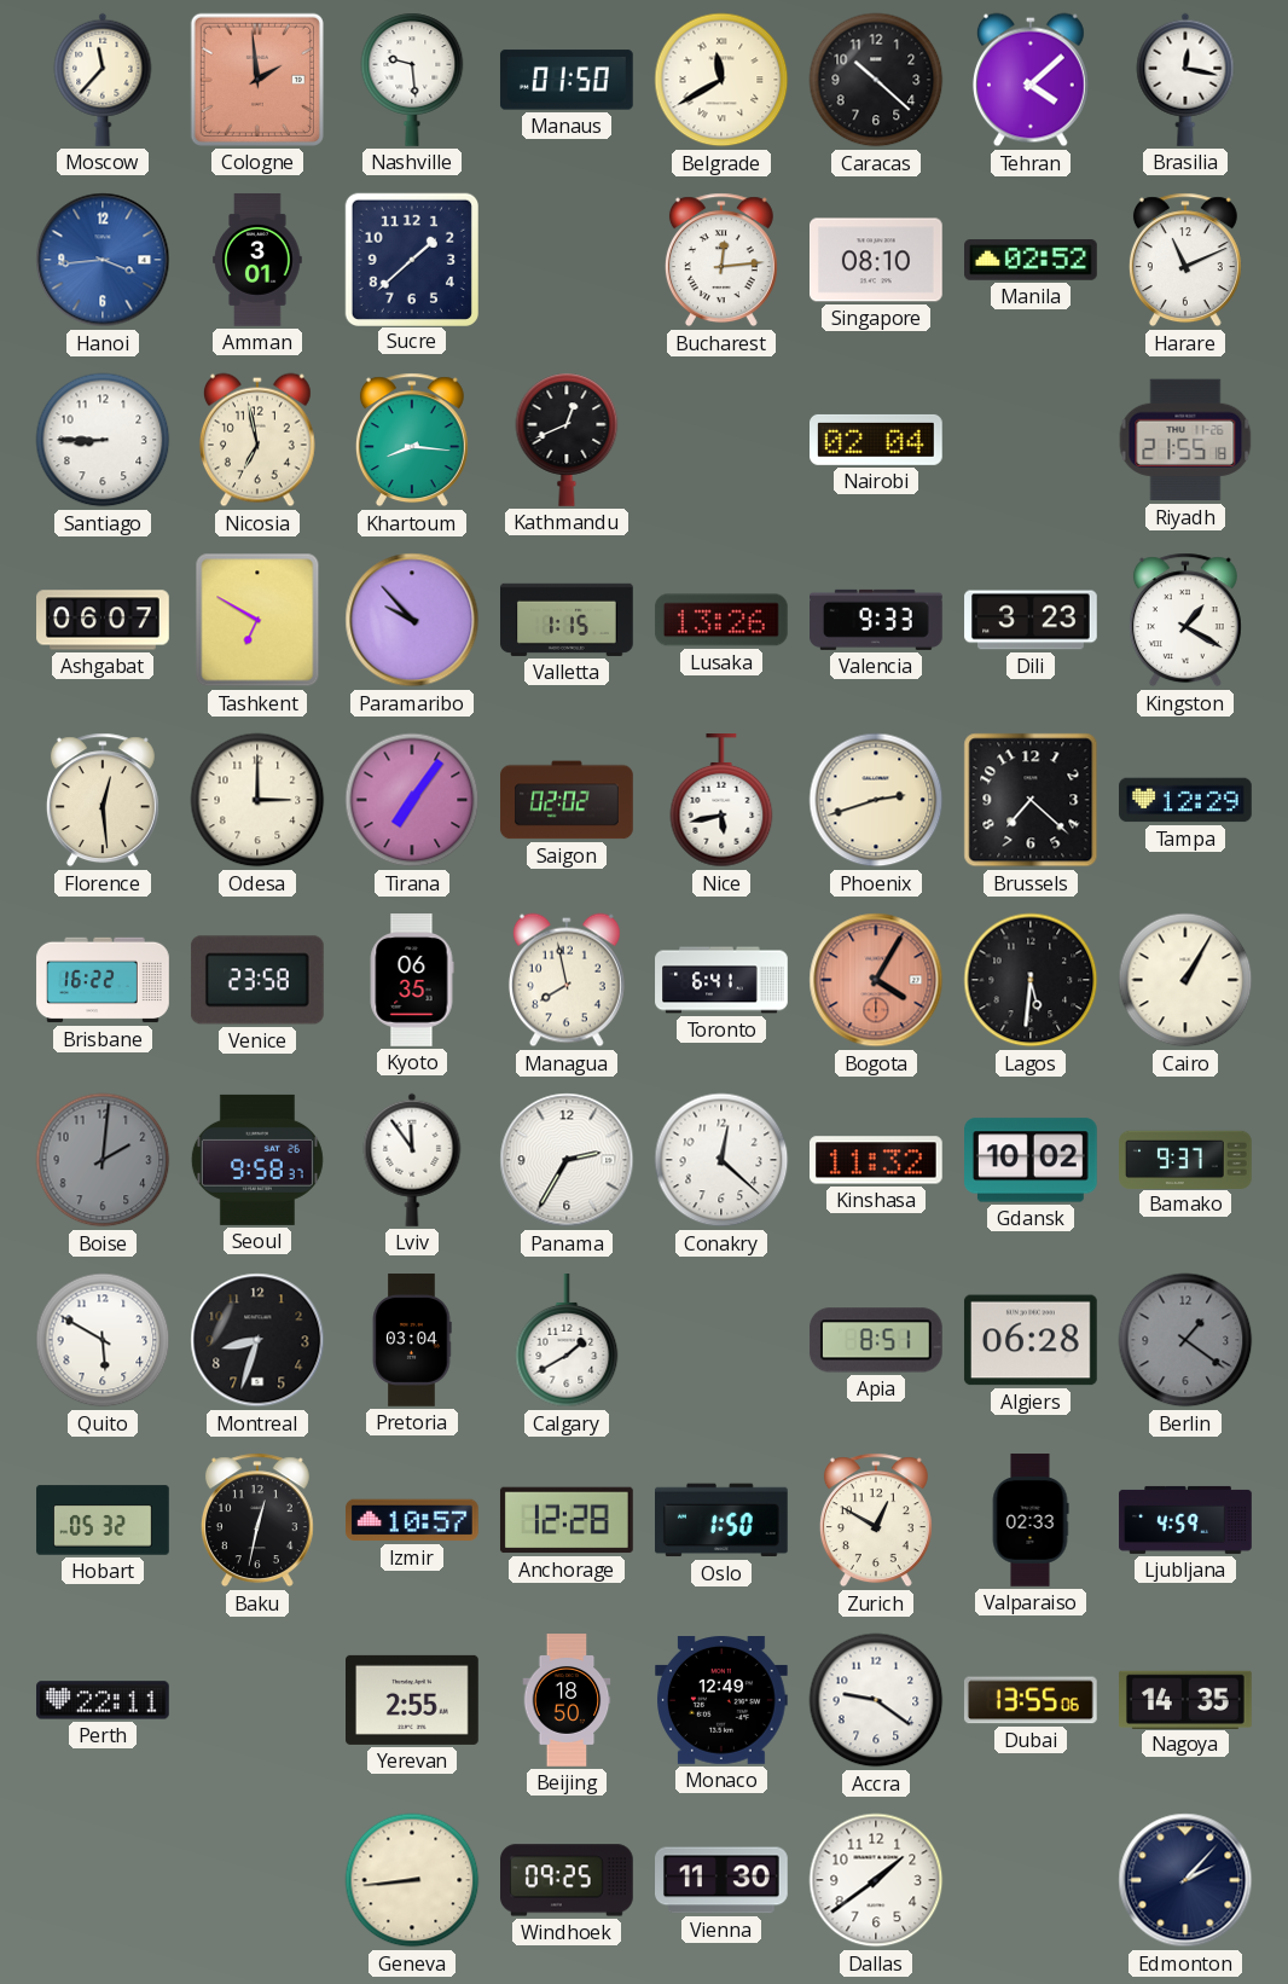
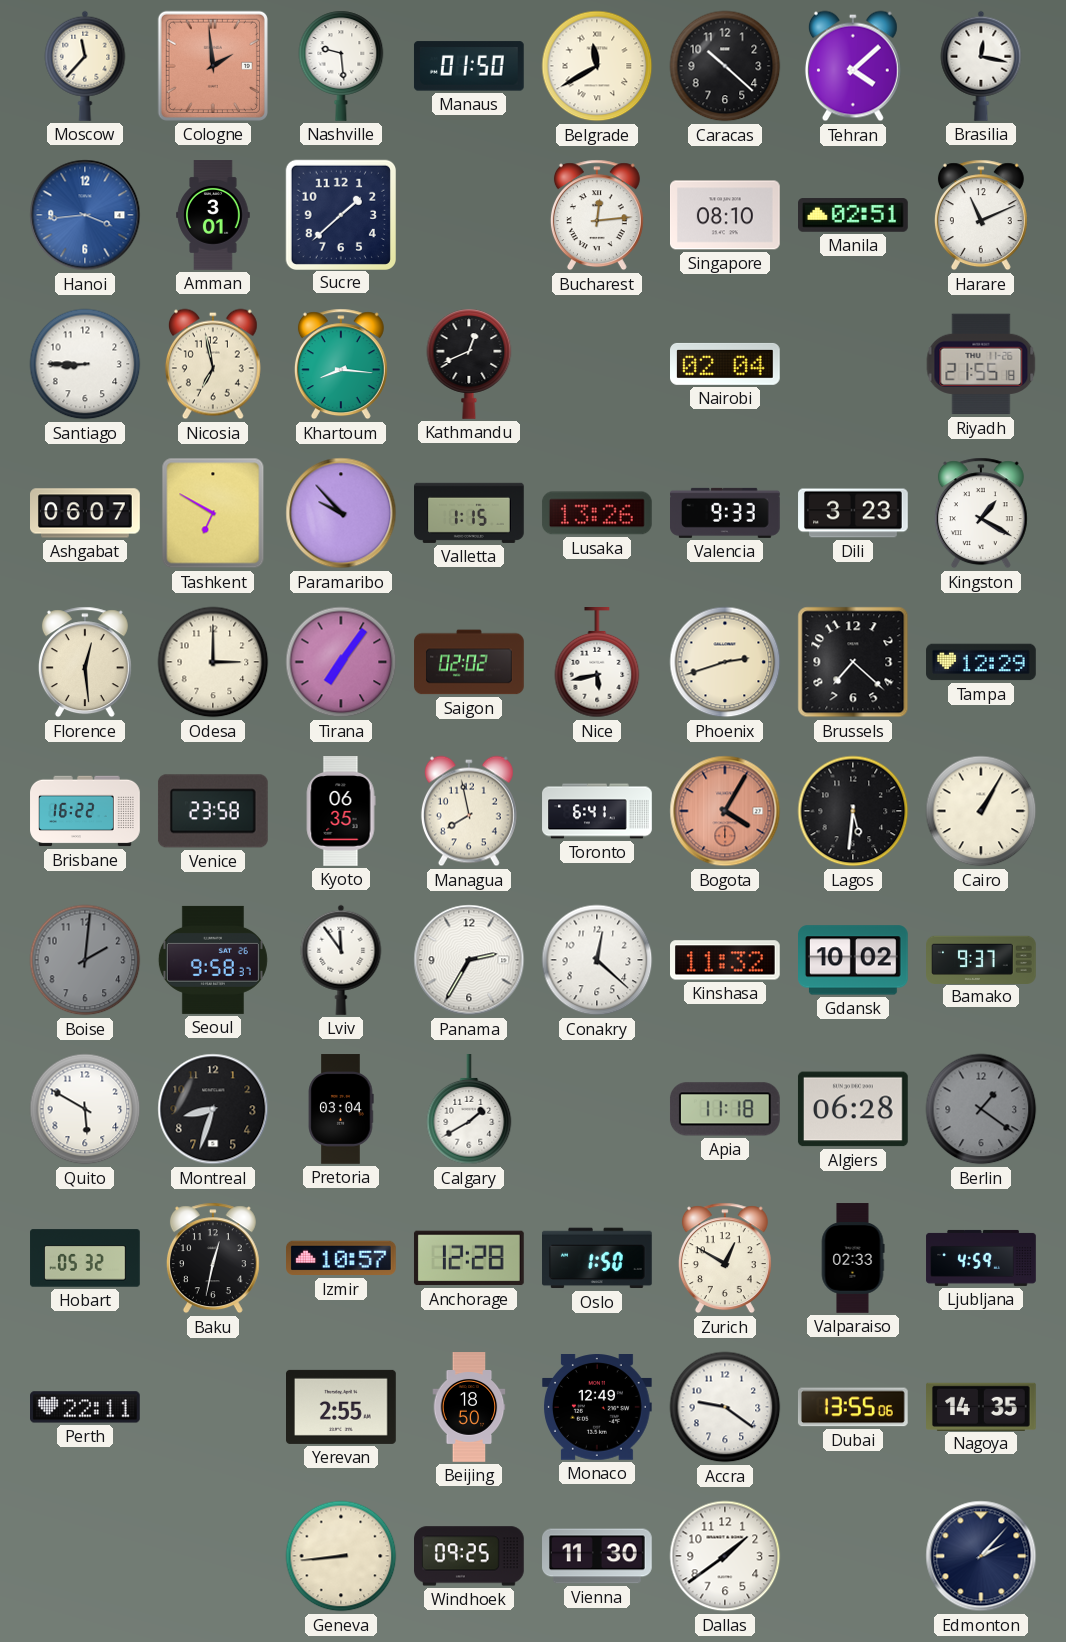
Manila: 02:52 -> 02:51
Apia: 8:51 -> 11:18
